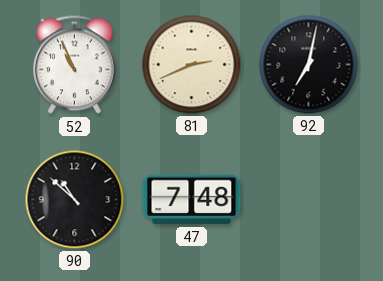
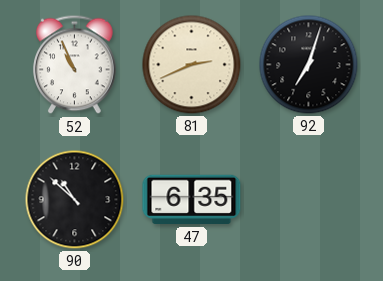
92: 7:02 -> 7:03
47: 7:48 -> 6:35
